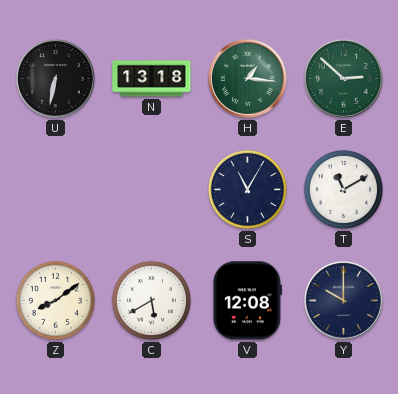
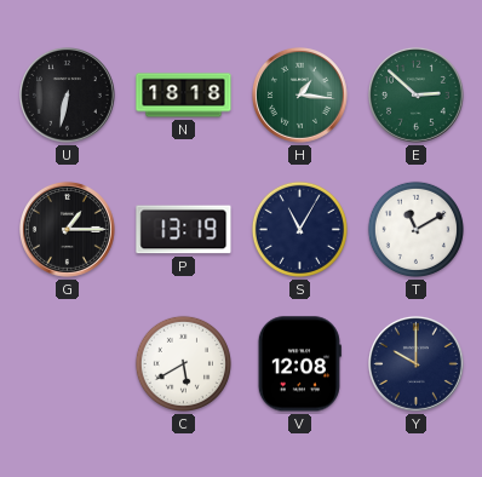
N: 13:18 -> 18:18
G: none -> 1:15
P: none -> 13:19
Z: 8:09 -> none
